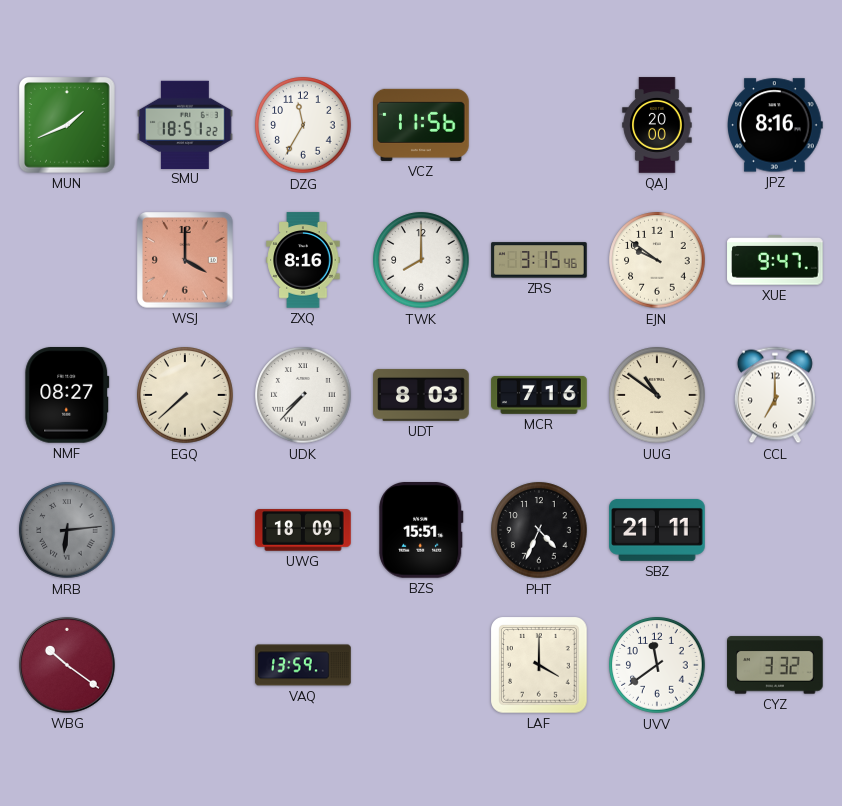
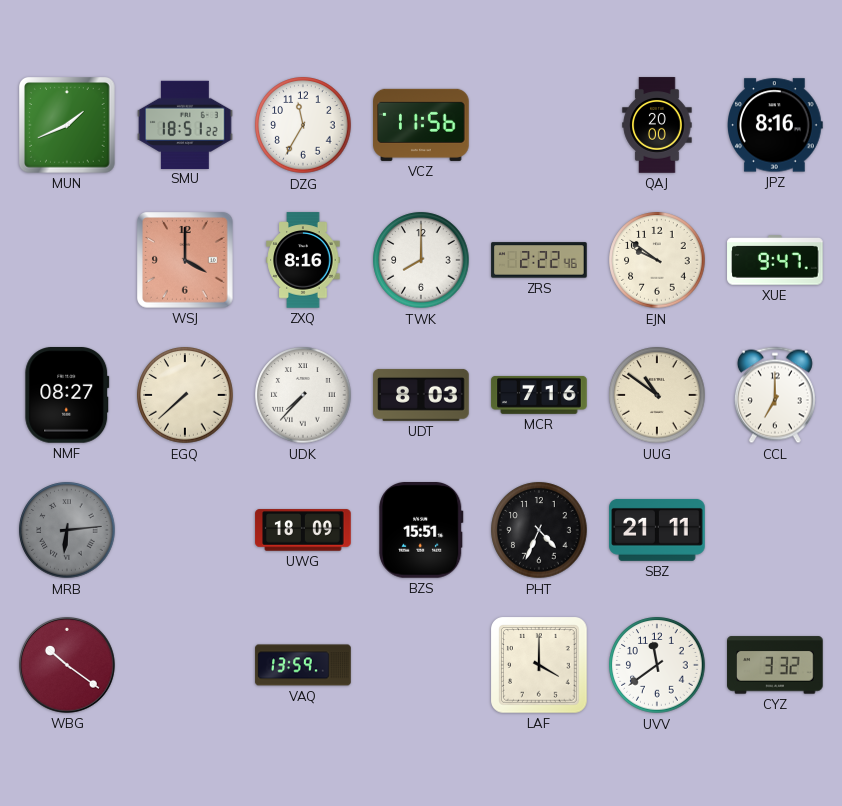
ZRS: 3:15 -> 2:22
